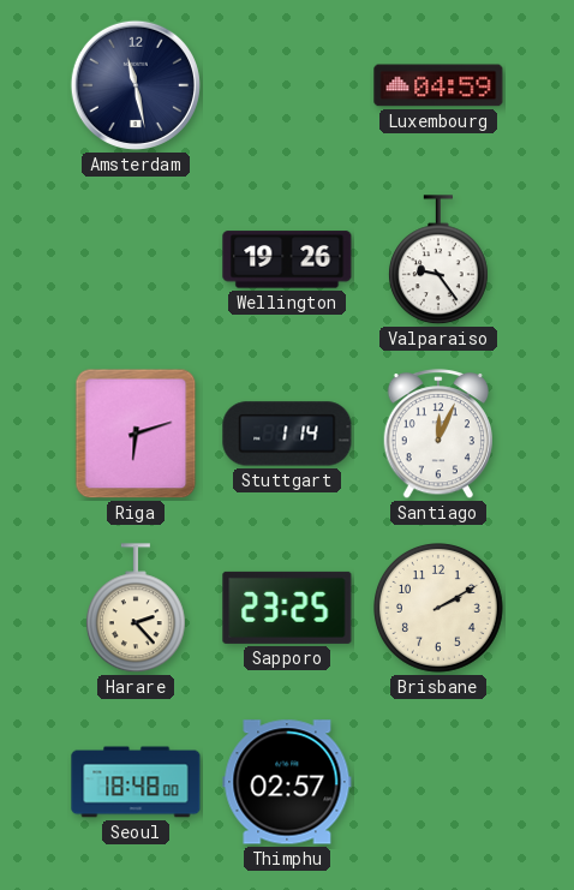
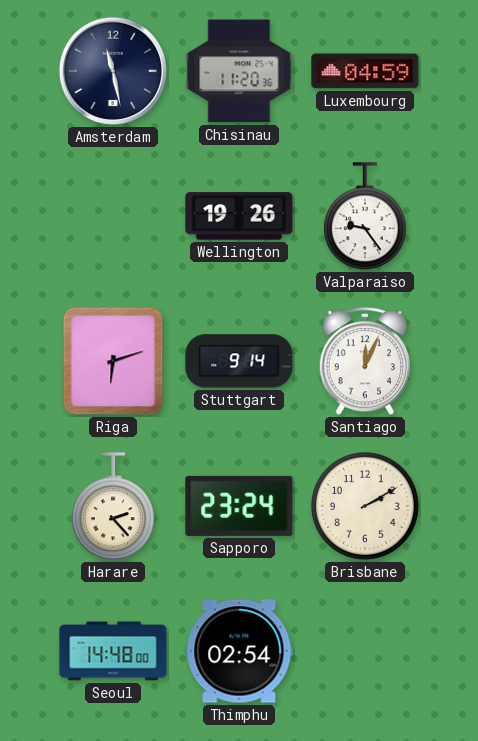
Chisinau: none -> 11:20
Stuttgart: 1:14 -> 9:14
Sapporo: 23:25 -> 23:24
Seoul: 18:48 -> 14:48
Thimphu: 02:57 -> 02:54
